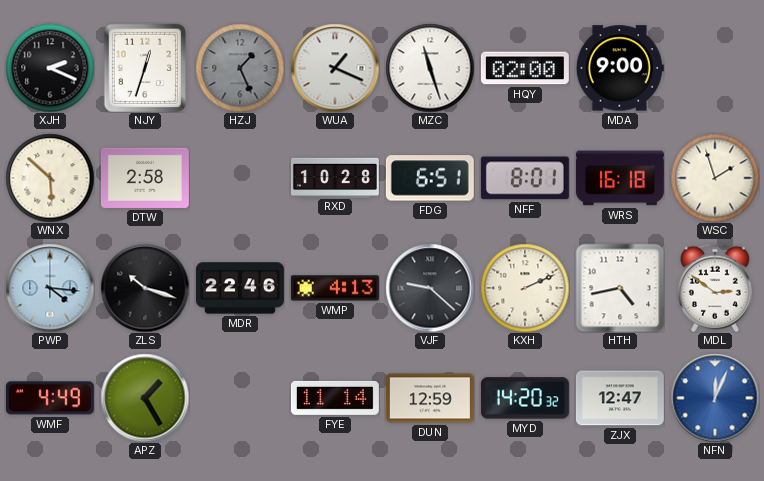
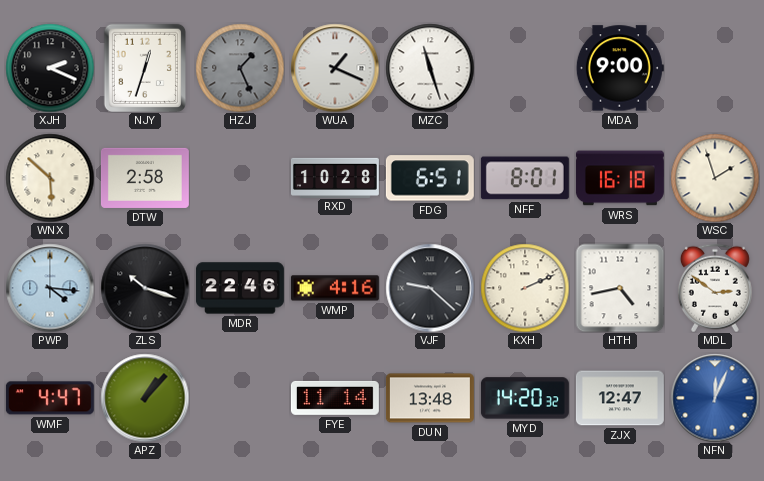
HQY: 02:00 -> none
WMP: 4:13 -> 4:16
WMF: 4:49 -> 4:47
APZ: 1:25 -> 1:07
DUN: 12:59 -> 13:48
